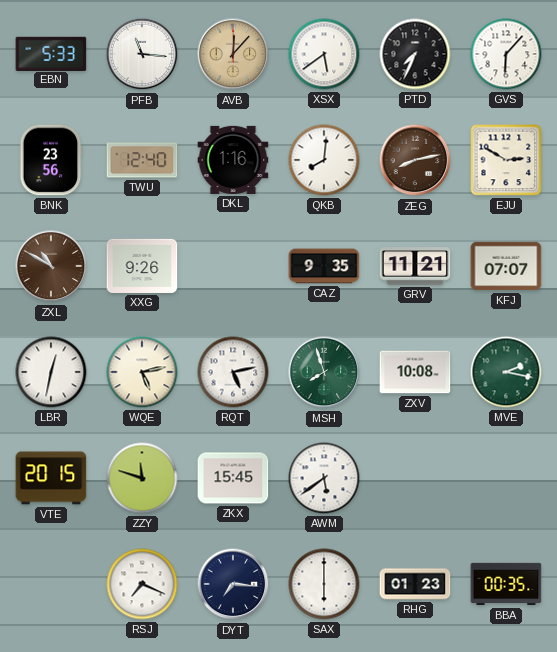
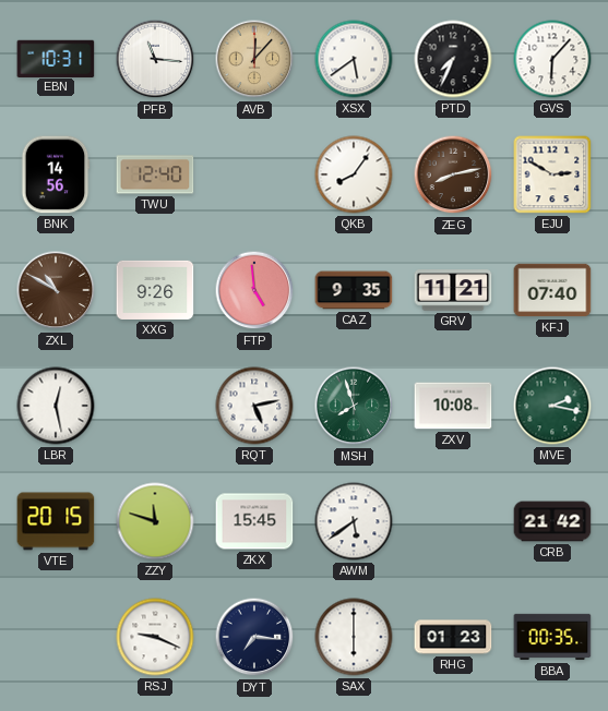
EBN: 5:33 -> 10:31
BNK: 23:56 -> 14:56
DKL: 1:16 -> none
QKB: 8:01 -> 8:06
FTP: none -> 4:59
KFJ: 07:07 -> 07:40
LBR: 12:32 -> 12:28
WQE: 5:13 -> none
CRB: none -> 21:42
RSJ: 7:19 -> 9:19
